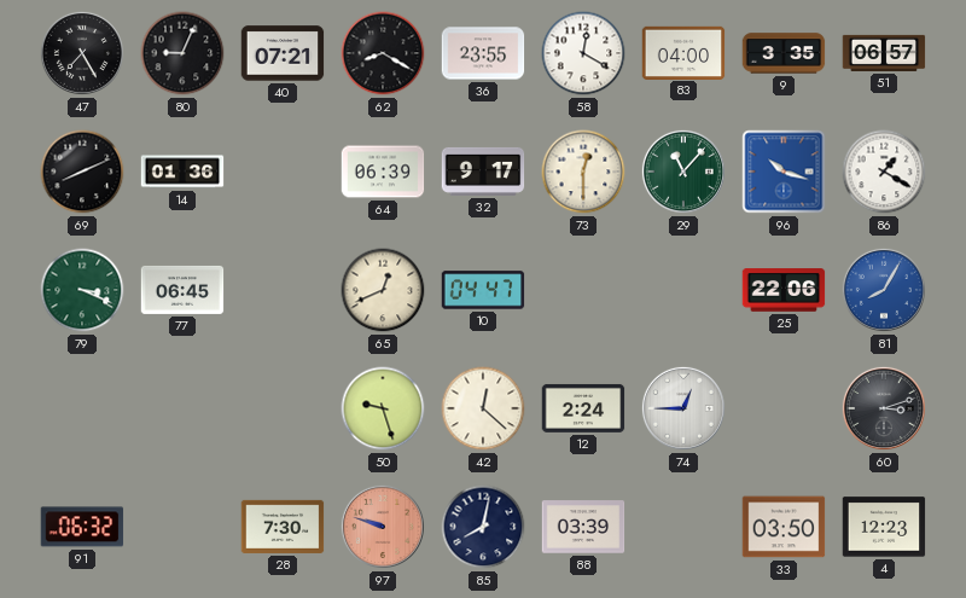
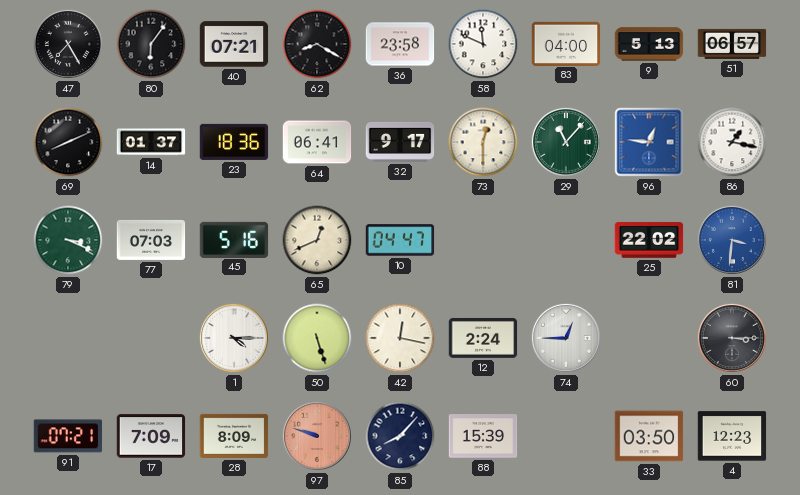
80: 9:04 -> 6:06
36: 23:55 -> 23:58
58: 12:20 -> 11:49
9: 3:35 -> 5:13
14: 01:36 -> 01:37
23: none -> 18:36
64: 06:39 -> 06:41
96: 10:18 -> 12:46
86: 1:20 -> 1:17
77: 06:45 -> 07:03
45: none -> 5:16
25: 22:06 -> 22:02
81: 8:05 -> 3:31
1: none -> 4:15
50: 9:27 -> 5:27
42: 12:22 -> 12:17
60: 3:12 -> 3:15
91: 06:32 -> 07:21
17: none -> 7:09
28: 7:30 -> 8:09
85: 8:02 -> 8:07
88: 03:39 -> 15:39
